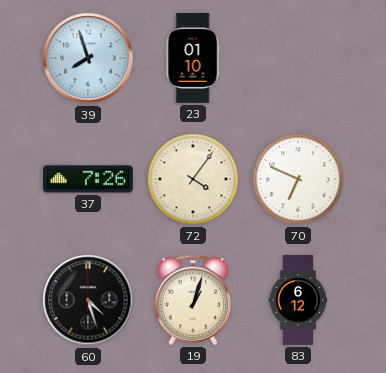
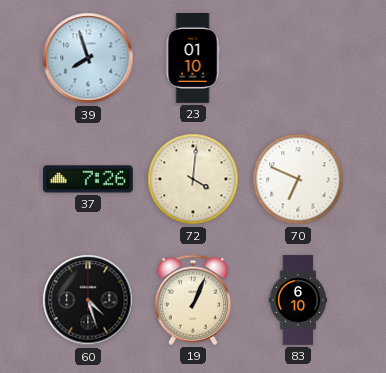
72: 4:06 -> 4:01
19: 1:03 -> 1:04
83: 6:12 -> 6:10
